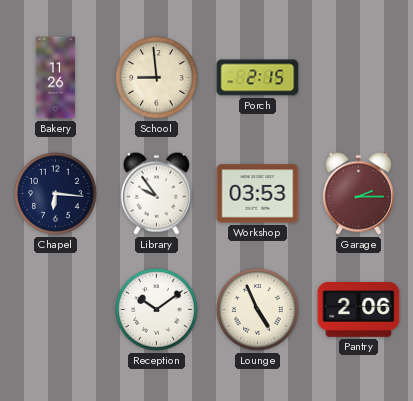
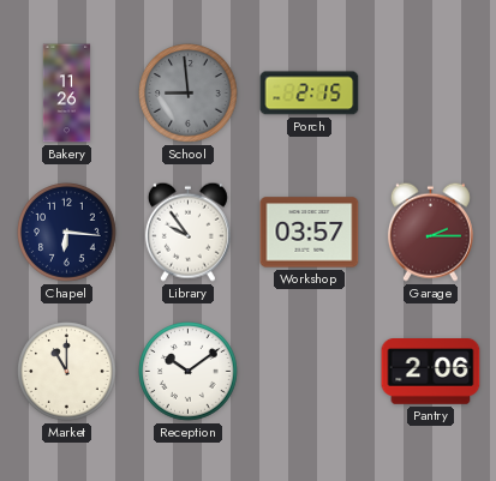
School dial: cream -> grey
Workshop: 03:53 -> 03:57
Market: none -> 11:00
Lounge: 4:56 -> none
